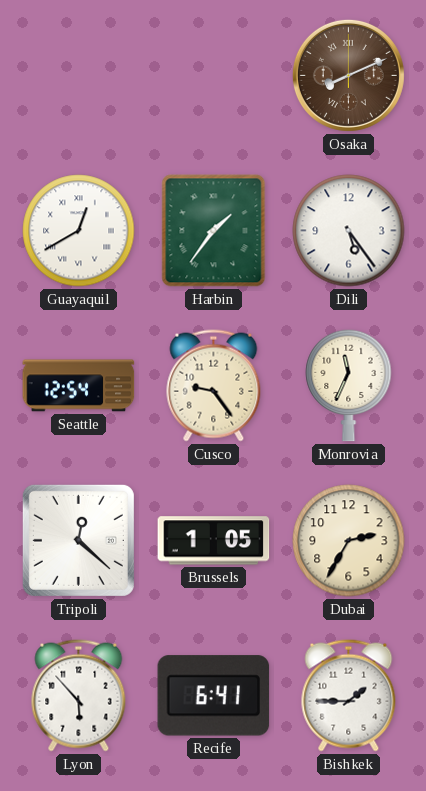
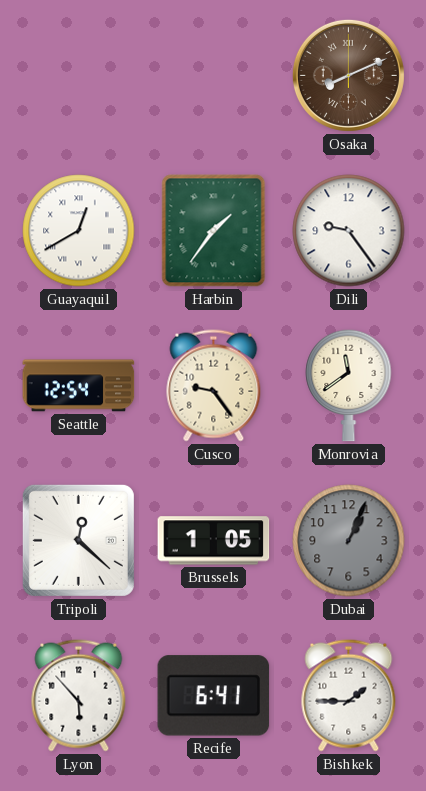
Dili: 5:24 -> 9:24
Monrovia: 11:34 -> 11:39
Dubai: 2:35 -> 1:04
Dubai dial: cream -> grey
